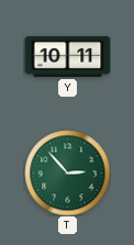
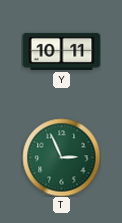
T: 2:53 -> 2:56
